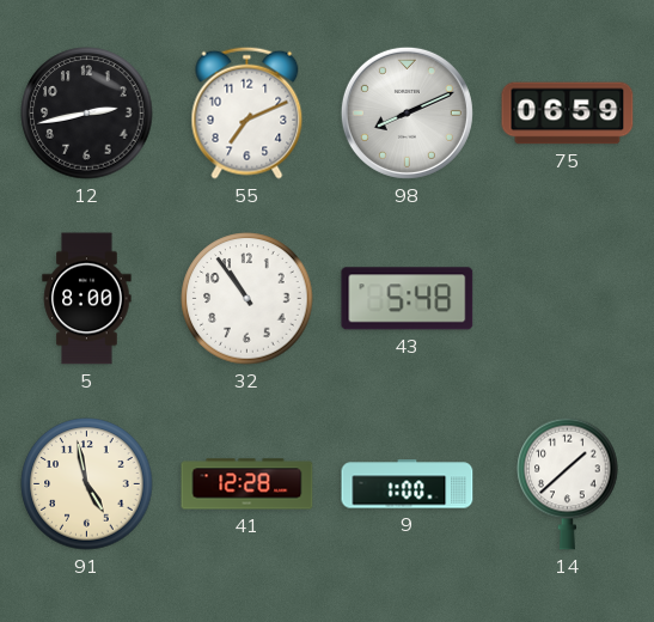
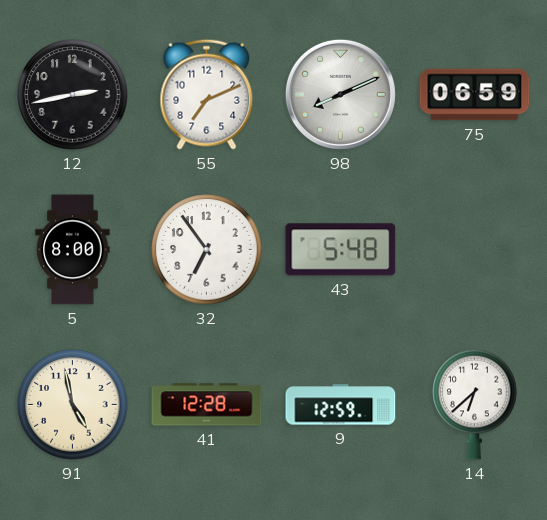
32: 10:54 -> 6:54
9: 1:00 -> 12:59
14: 1:38 -> 6:38
